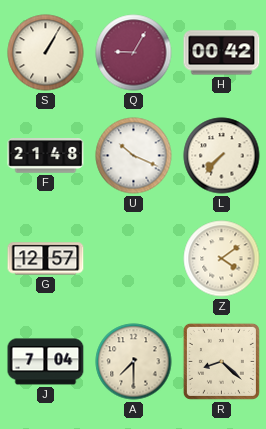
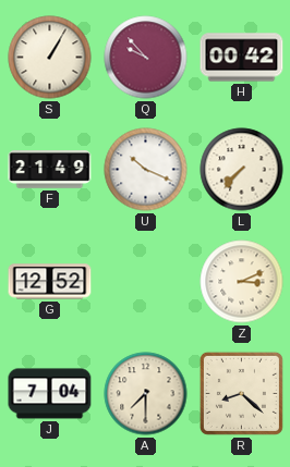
Q: 9:05 -> 9:53
F: 21:48 -> 21:49
G: 12:57 -> 12:52
Z: 4:09 -> 3:11
